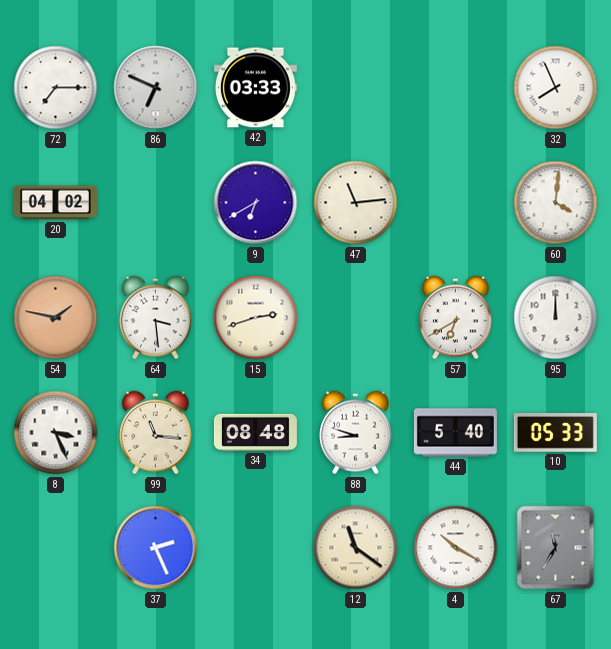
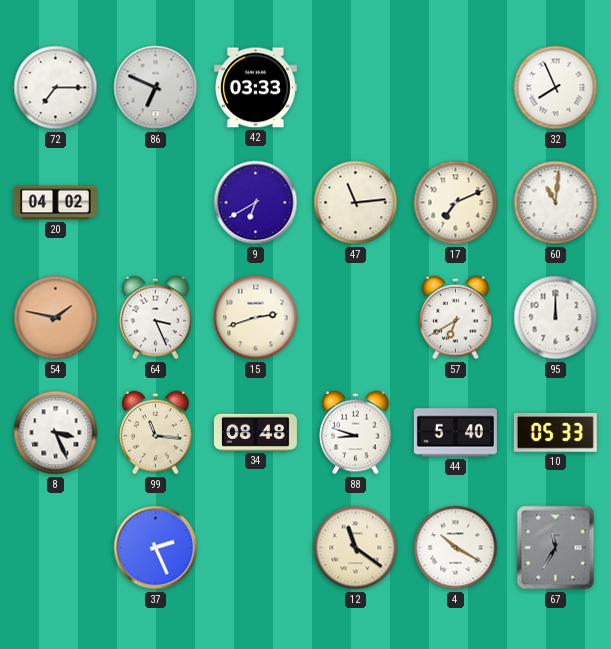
17: none -> 7:11
60: 4:01 -> 11:01
64: 3:29 -> 3:26
